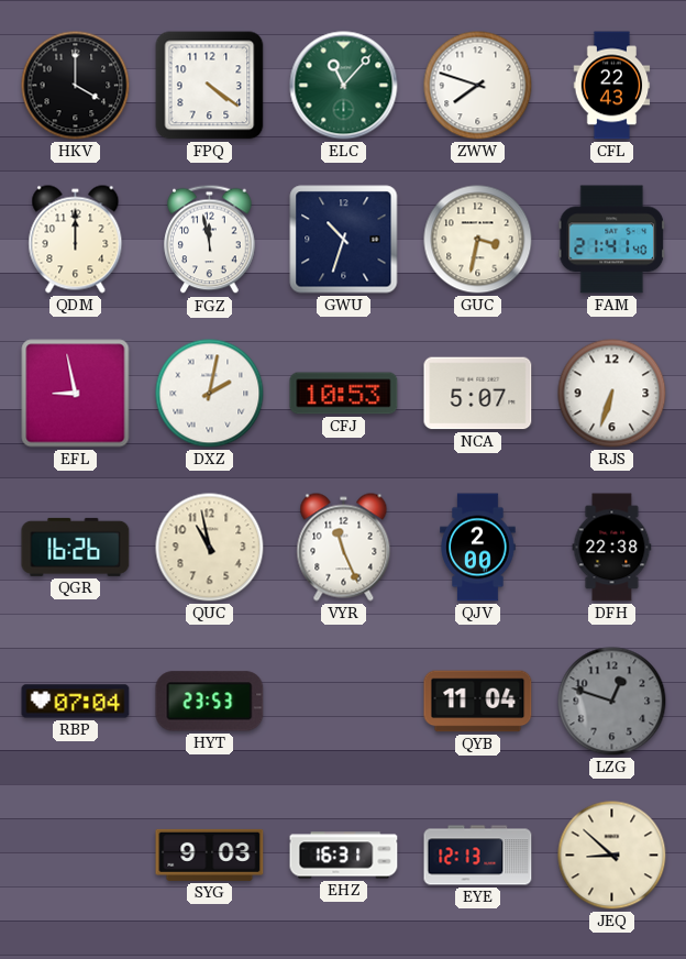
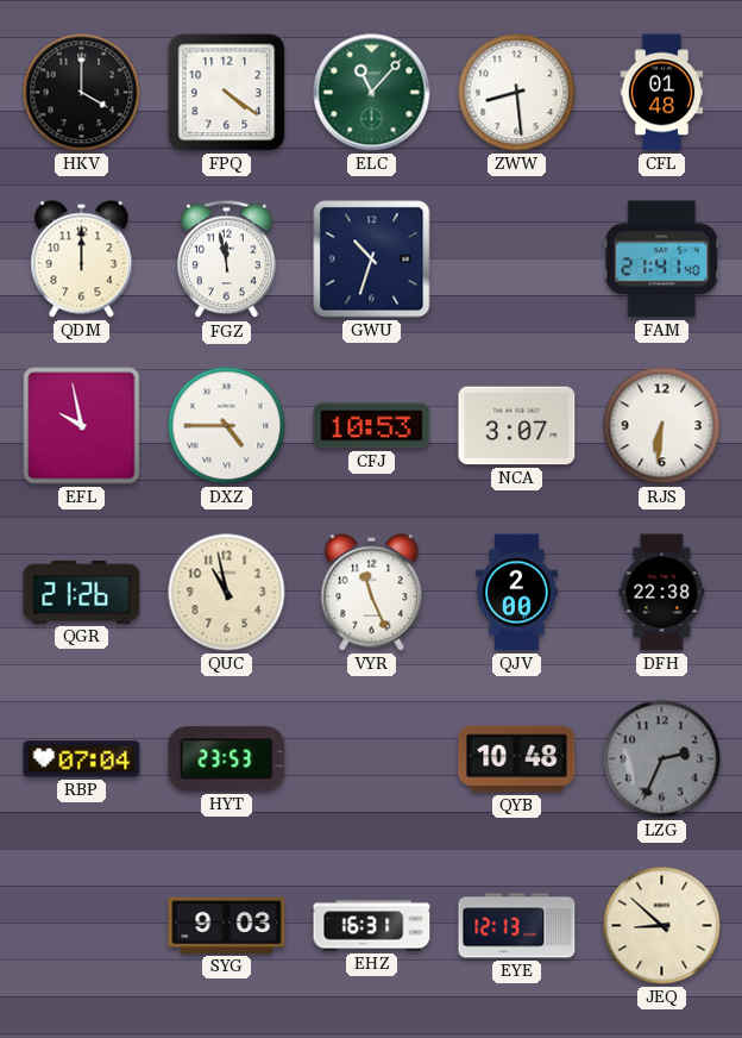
ZWW: 7:48 -> 8:29
CFL: 22:43 -> 01:48
GUC: 3:32 -> none
EFL: 8:58 -> 9:58
DXZ: 2:02 -> 4:45
NCA: 5:07 -> 3:07
RJS: 6:33 -> 6:31
QGR: 16:26 -> 21:26
QYB: 11:04 -> 10:48
LZG: 12:48 -> 2:34
